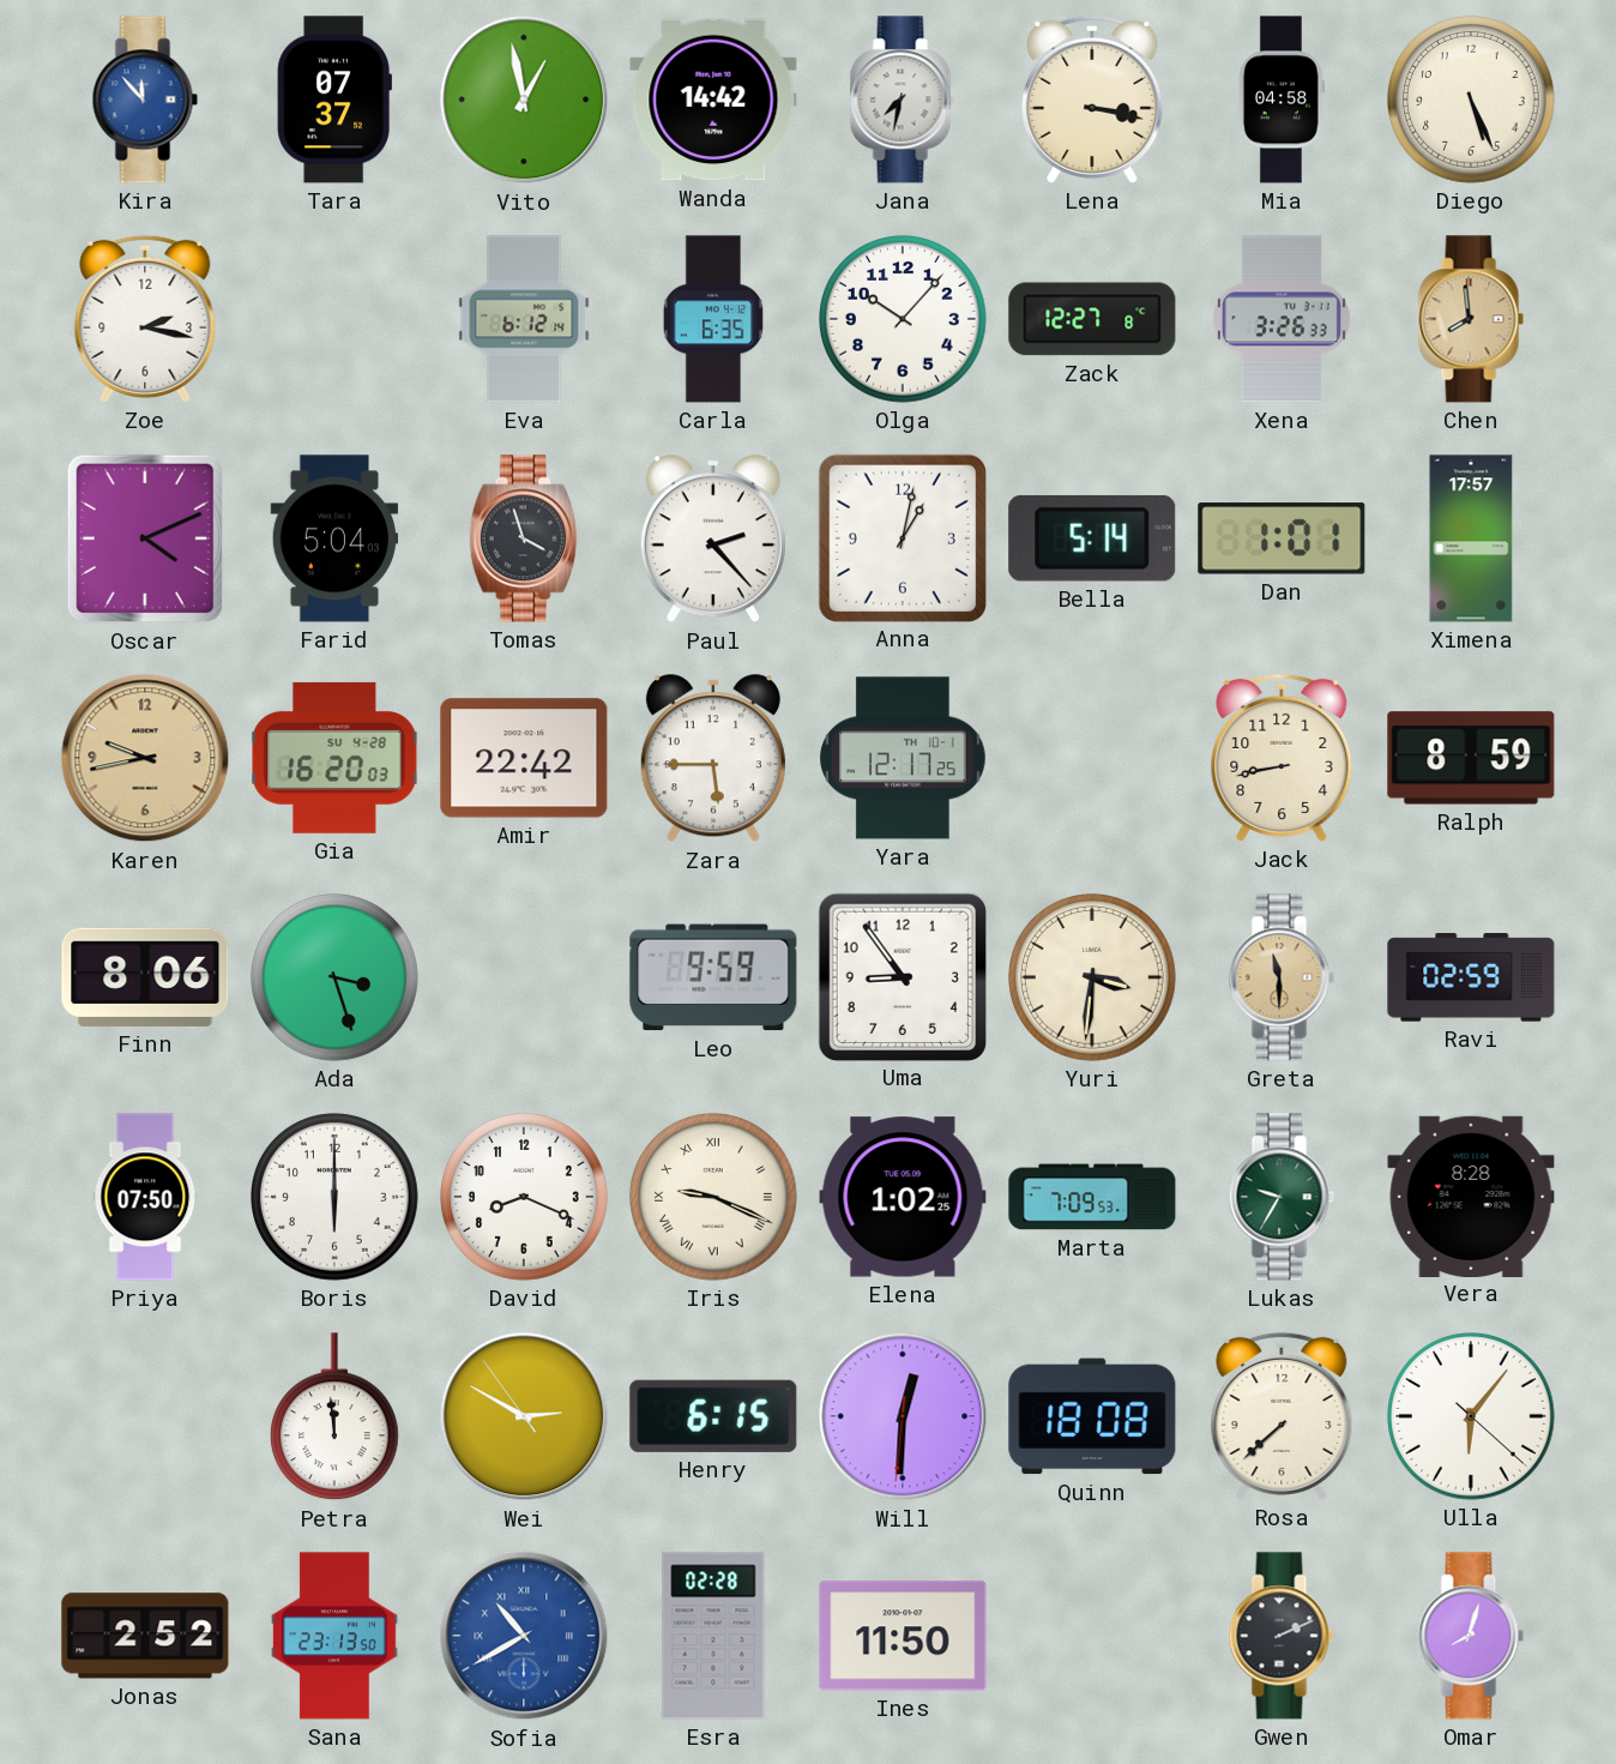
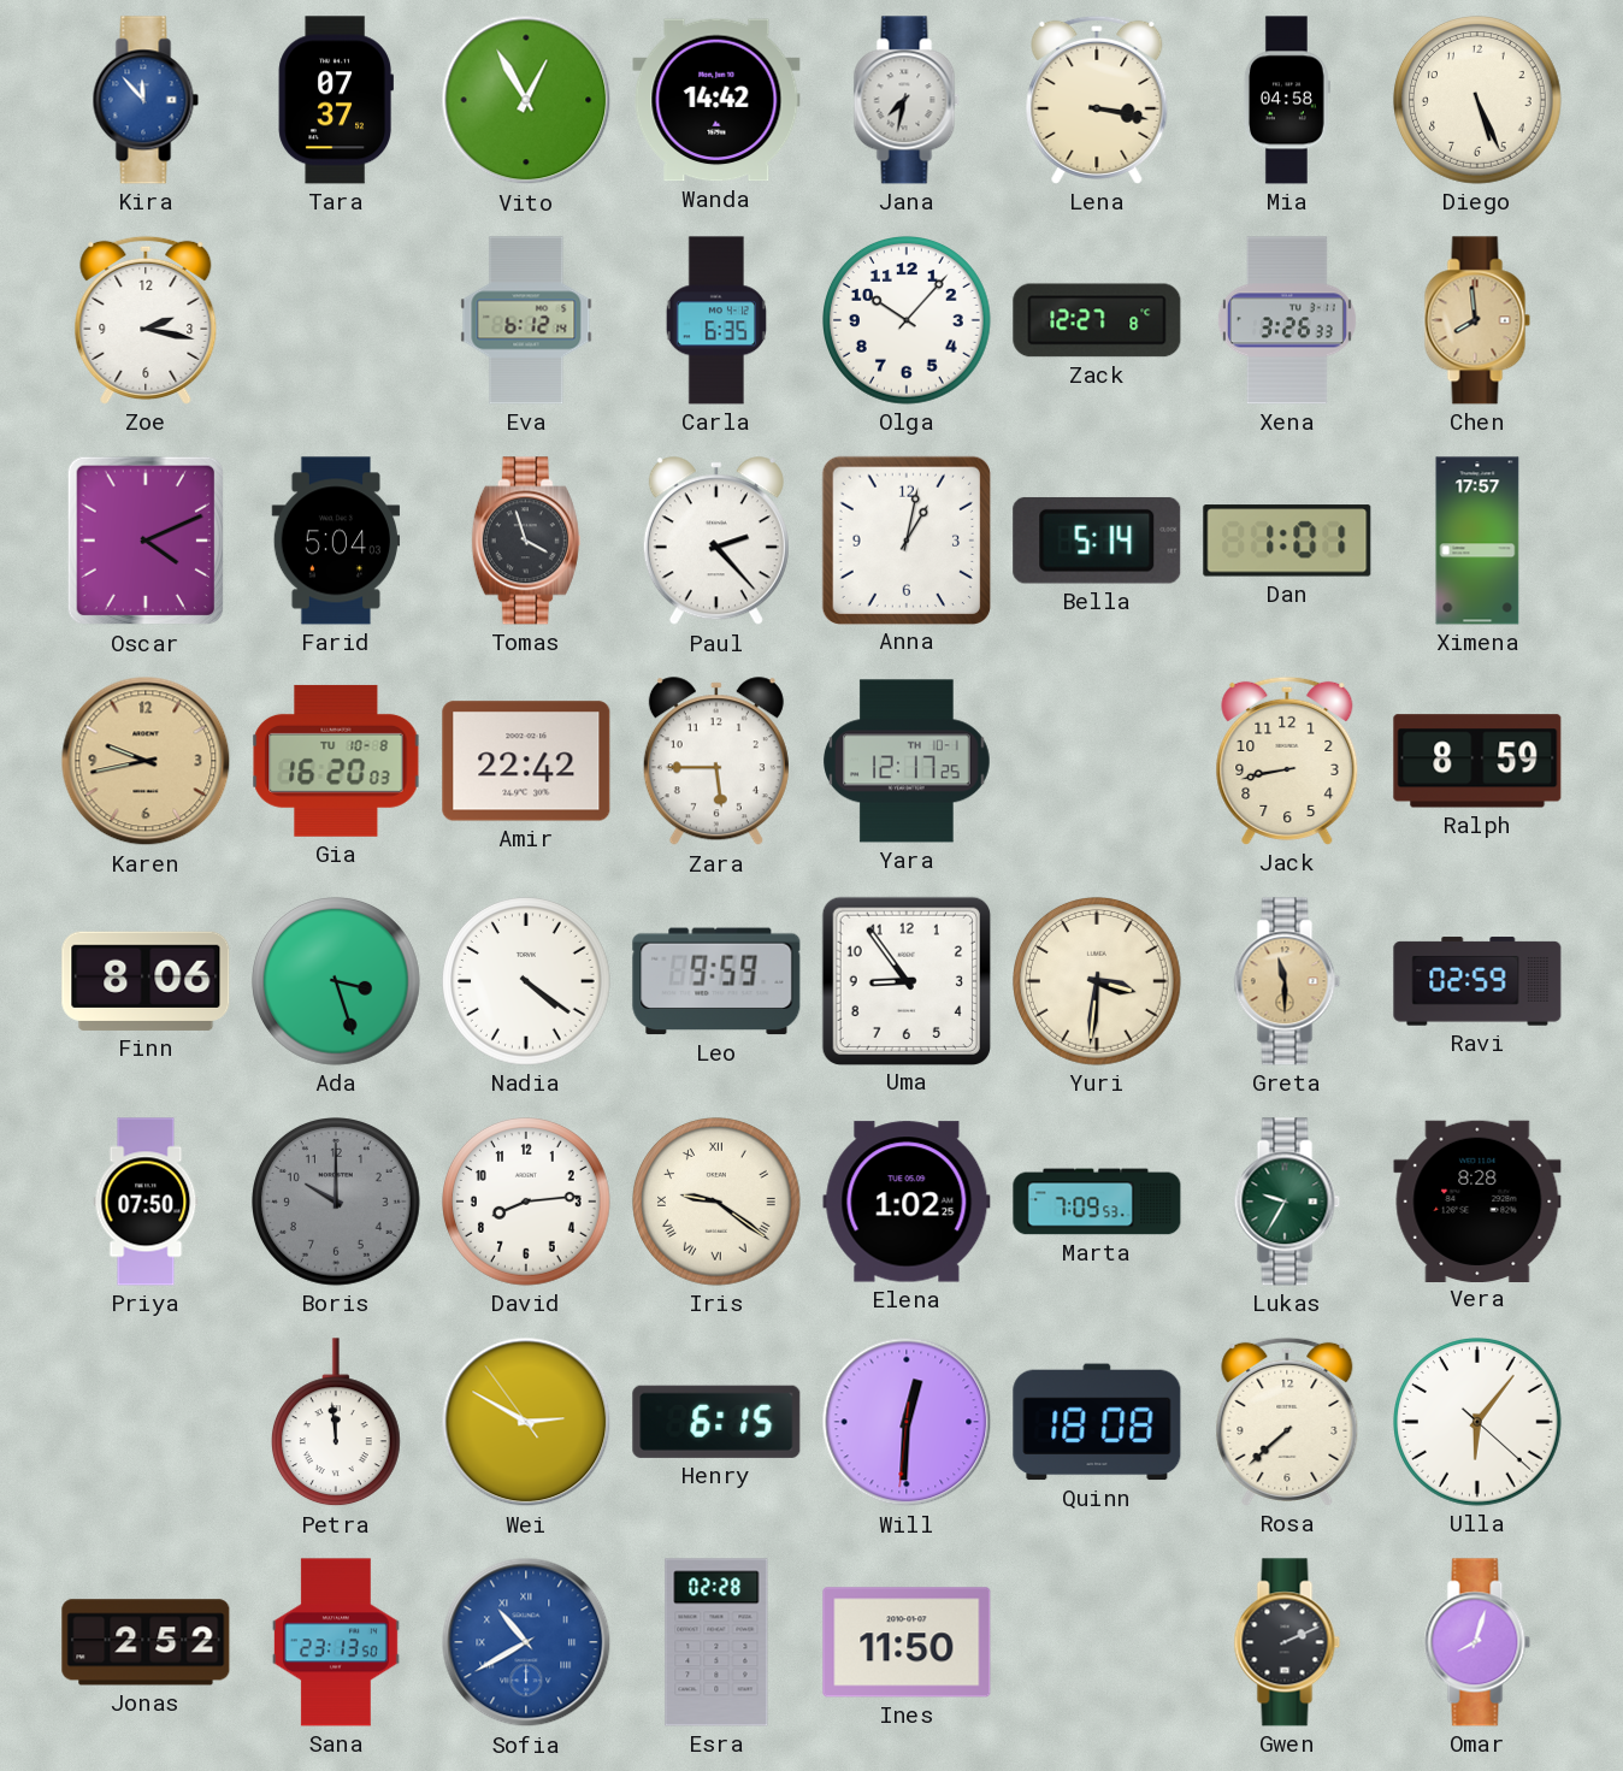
Vito: 12:58 -> 12:55
Gia date: SU 4-28 -> TU 10-8
Nadia: none -> 4:21
Boris: 6:00 -> 10:00
Boris dial: white -> grey
David: 8:19 -> 8:14
Iris: 9:19 -> 9:21
